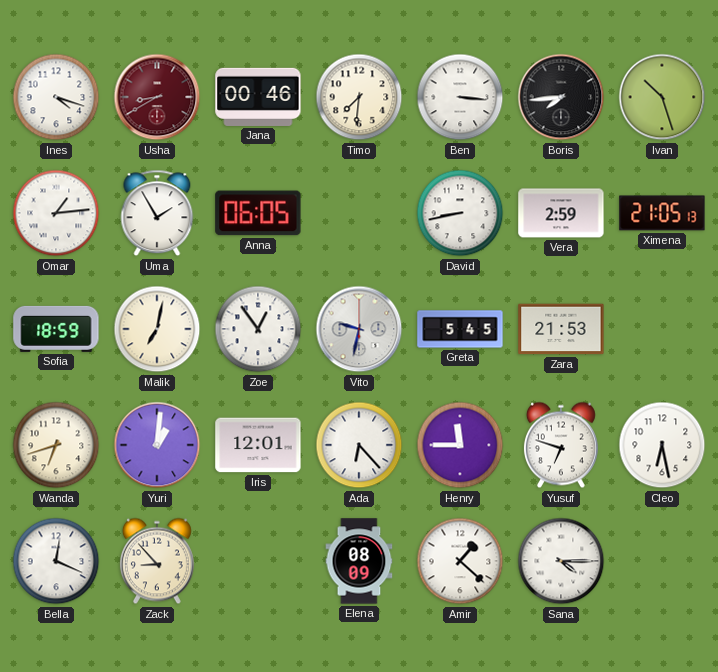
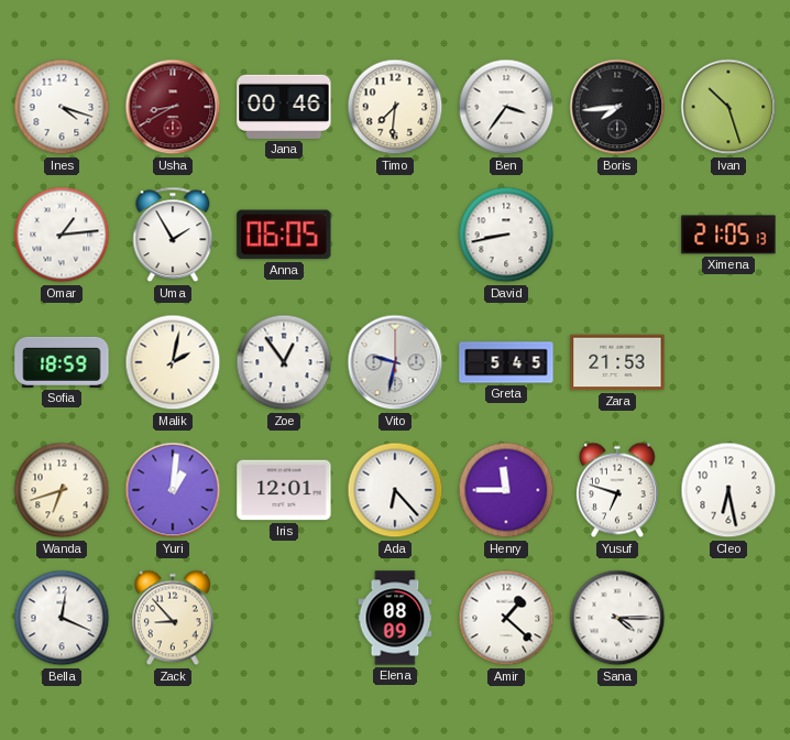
Ben: 3:16 -> 3:36
Vera: 2:59 -> none
Malik: 7:02 -> 2:02
